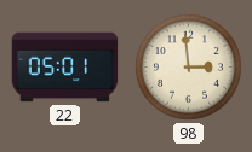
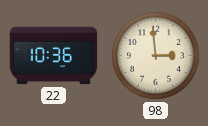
22: 05:01 -> 10:36
